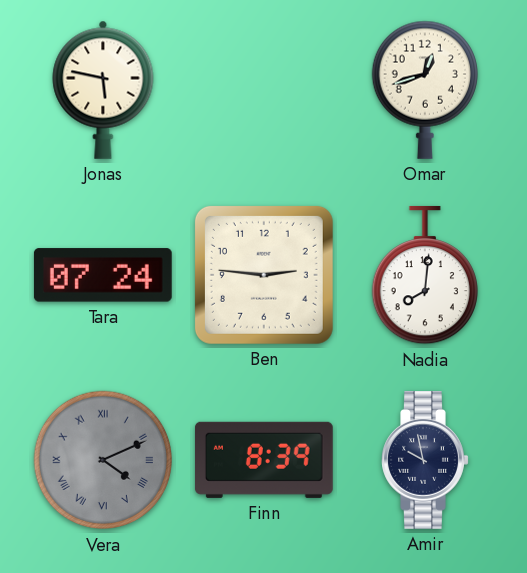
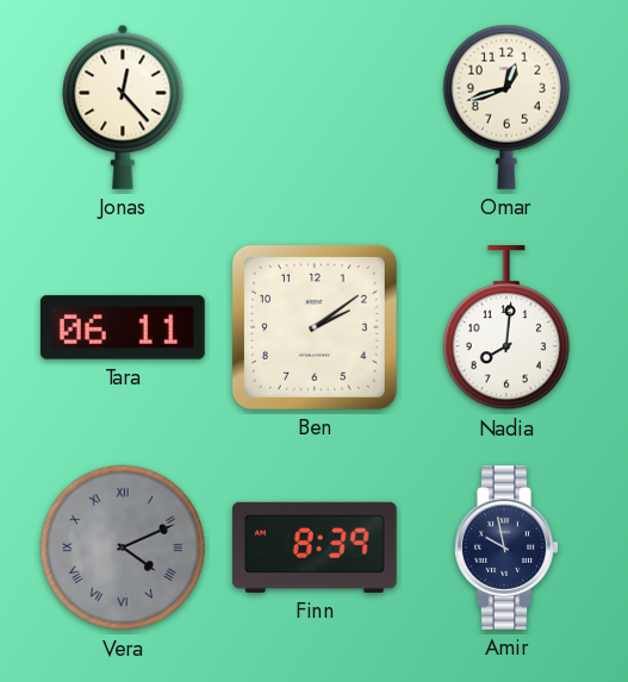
Jonas: 5:47 -> 12:23
Tara: 07:24 -> 06:11
Ben: 2:46 -> 2:09
